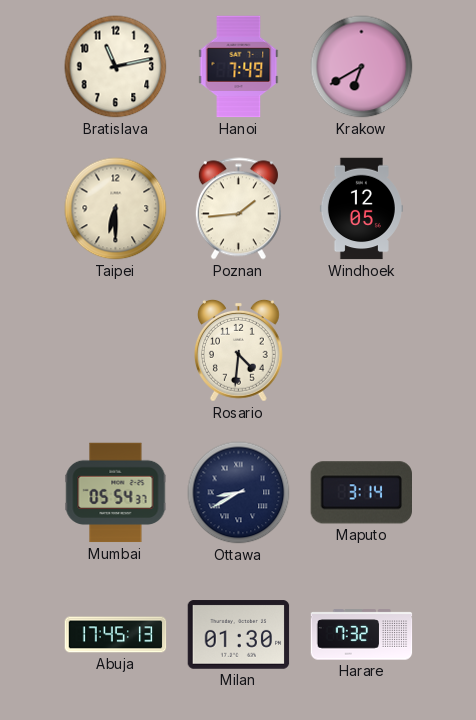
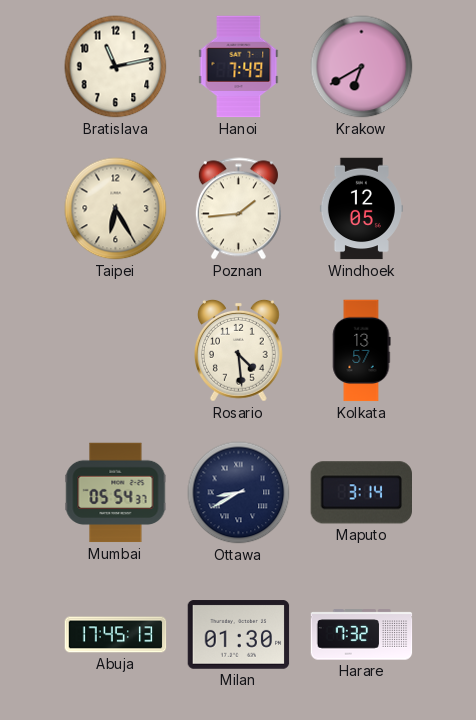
Taipei: 6:30 -> 6:25
Rosario: 4:31 -> 4:29
Kolkata: none -> 13:57
